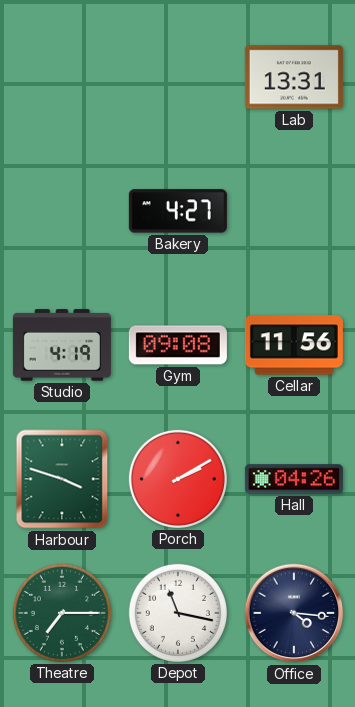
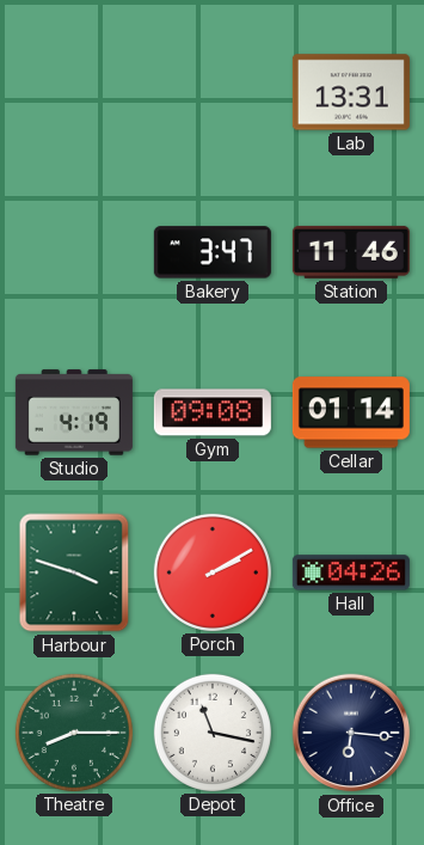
Bakery: 4:27 -> 3:47
Station: none -> 11:46
Cellar: 11:56 -> 01:14
Theatre: 7:15 -> 8:15
Office: 4:16 -> 6:16
